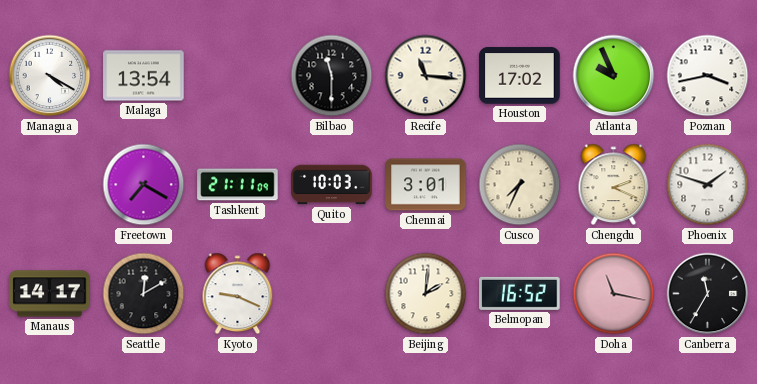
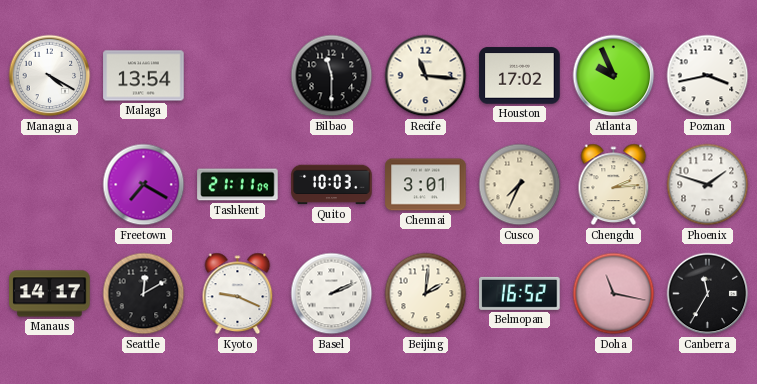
Chengdu: 2:19 -> 2:14
Basel: none -> 2:11
